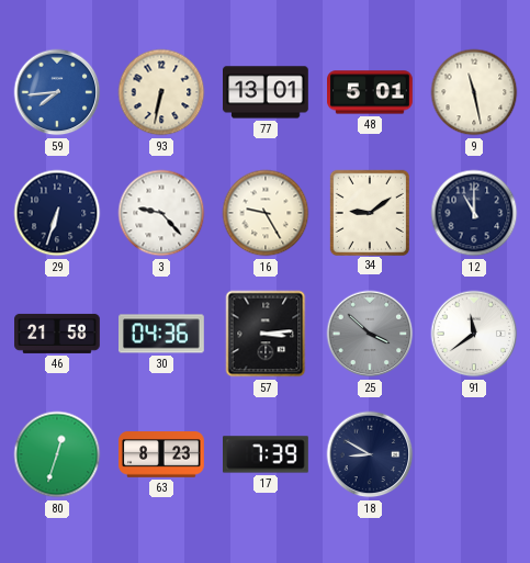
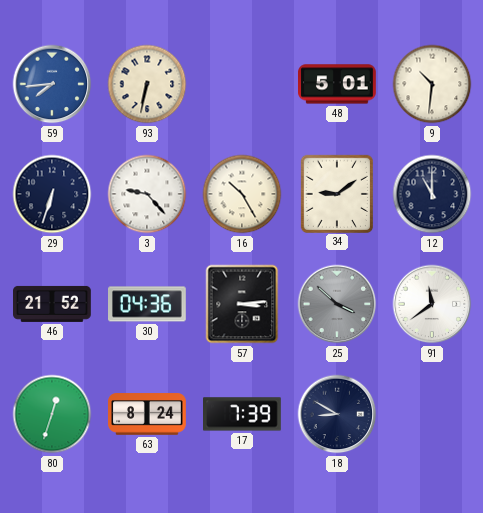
77: 13:01 -> none
9: 11:28 -> 10:31
16: 9:25 -> 10:25
46: 21:58 -> 21:52
63: 8:23 -> 8:24
